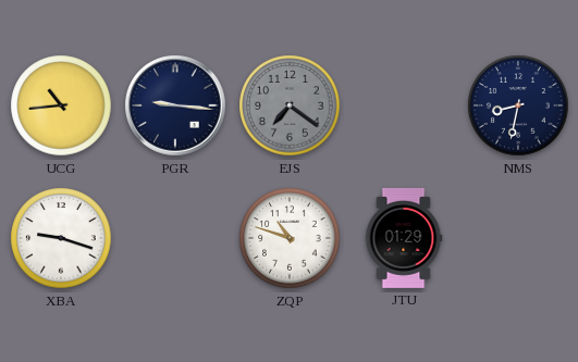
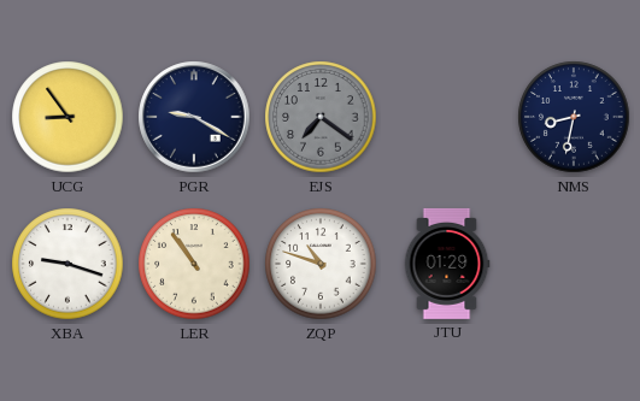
UCG: 10:44 -> 8:54
PGR: 9:16 -> 9:20
LER: none -> 10:54
